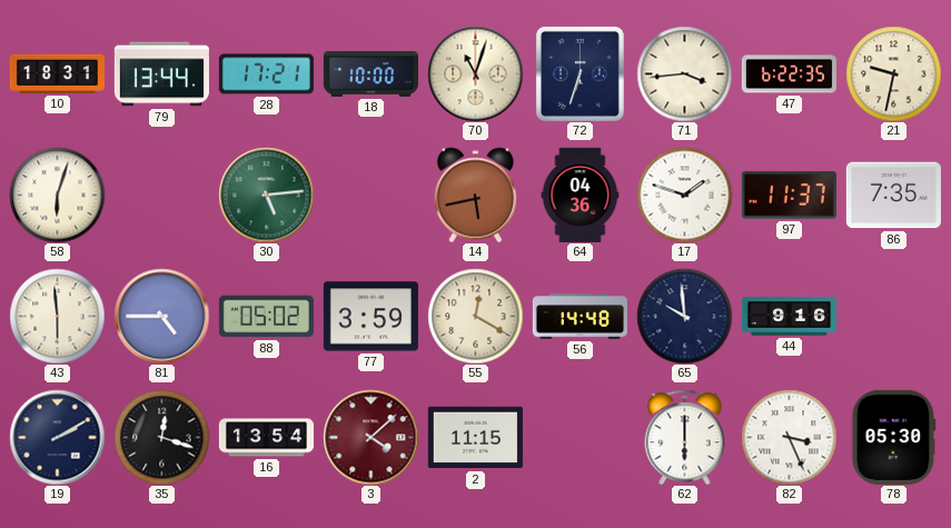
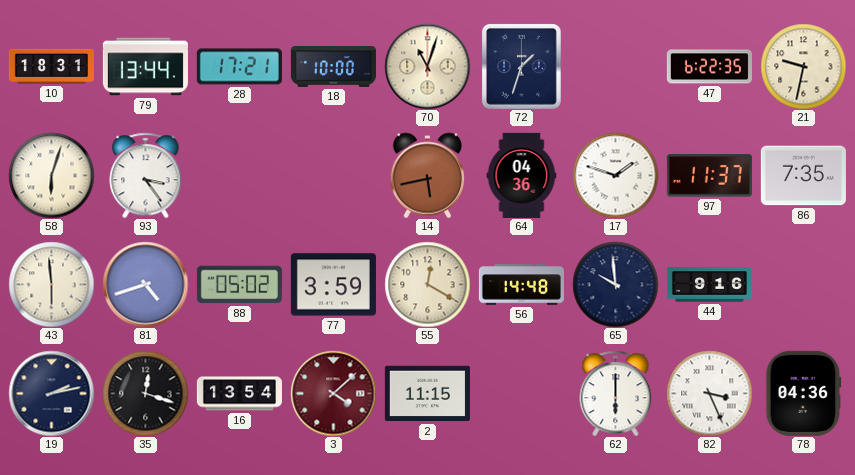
72: 6:33 -> 1:33
71: 3:44 -> none
93: none -> 3:24
30: 5:14 -> none
81: 4:45 -> 4:42
19: 2:10 -> 2:13
78: 05:30 -> 04:36
